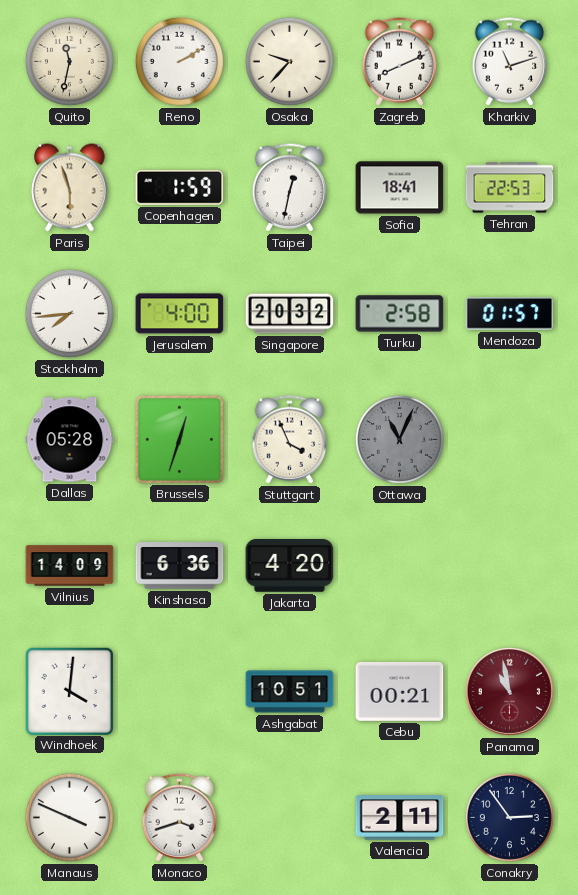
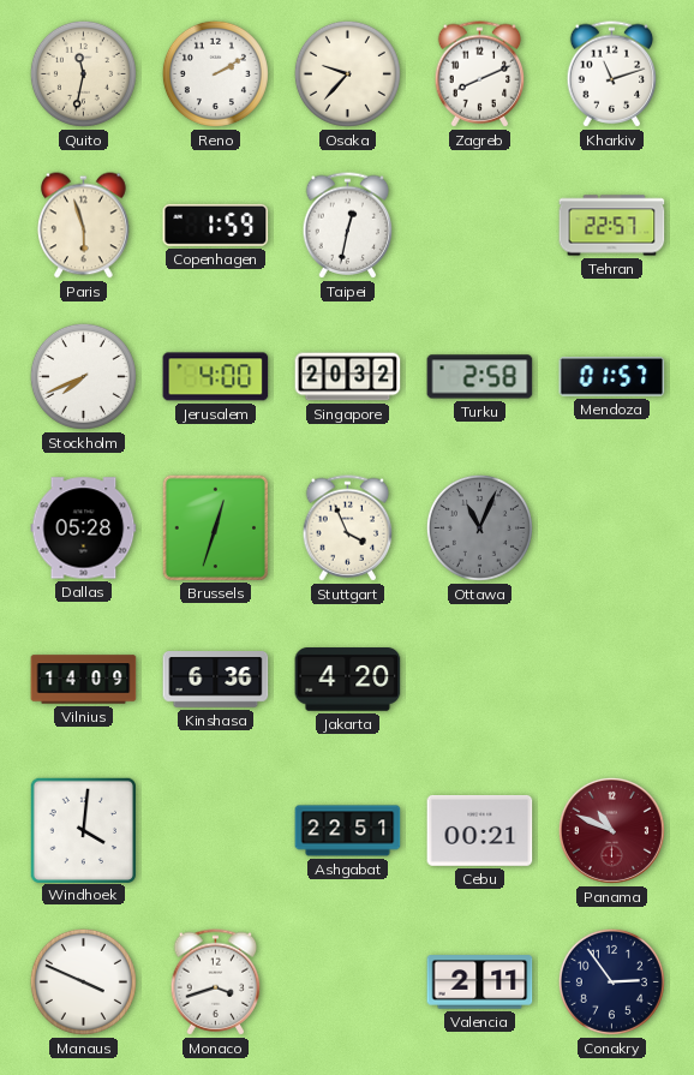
Sofia: 18:41 -> none
Tehran: 22:53 -> 22:57
Stockholm: 7:44 -> 7:41
Ashgabat: 10:51 -> 22:51
Panama: 10:58 -> 10:49
